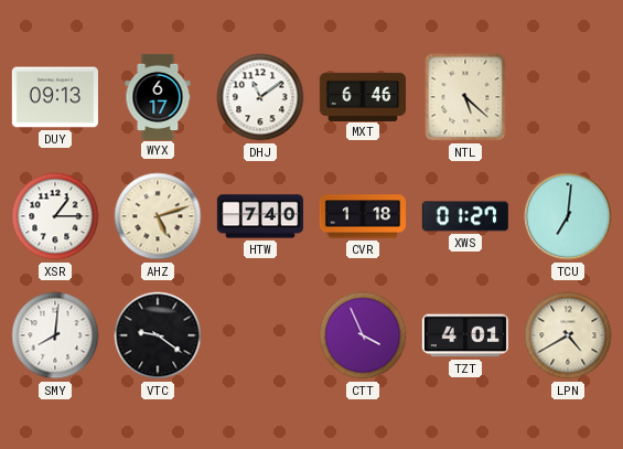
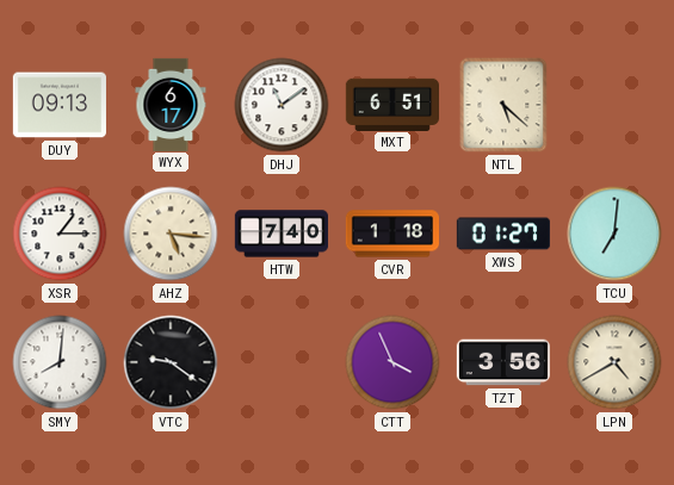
MXT: 6:46 -> 6:51
AHZ: 5:12 -> 5:16
TZT: 4:01 -> 3:56
